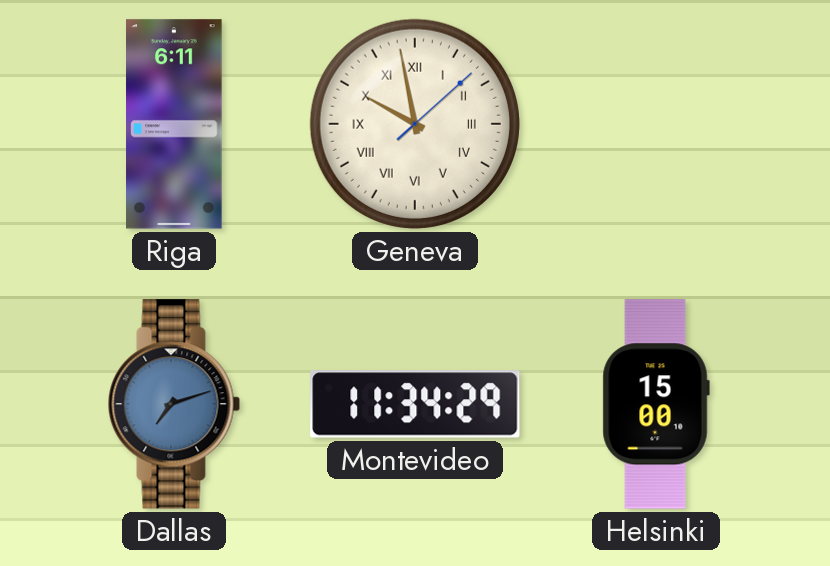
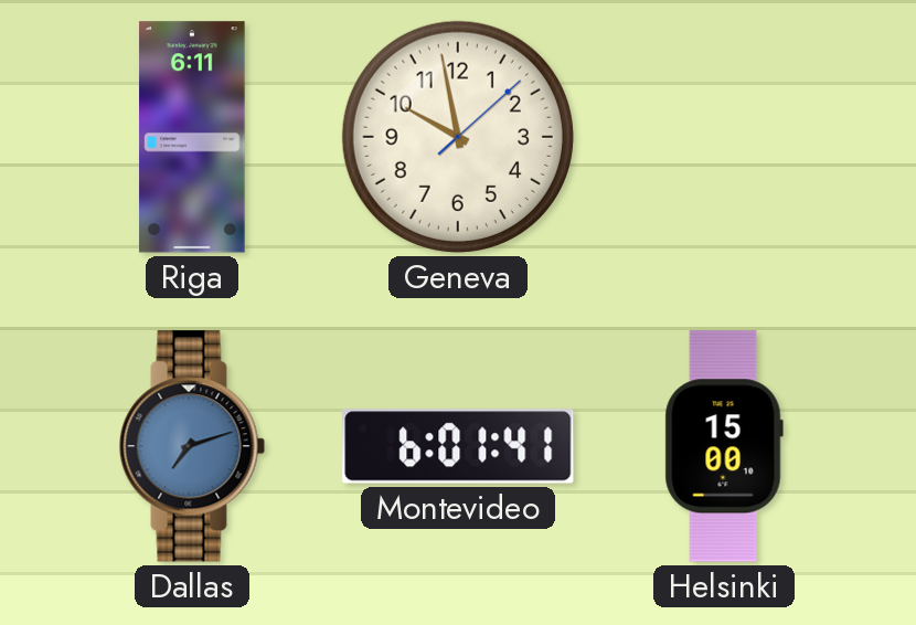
Geneva numerals: Roman -> Arabic
Montevideo: 11:34 -> 6:01
